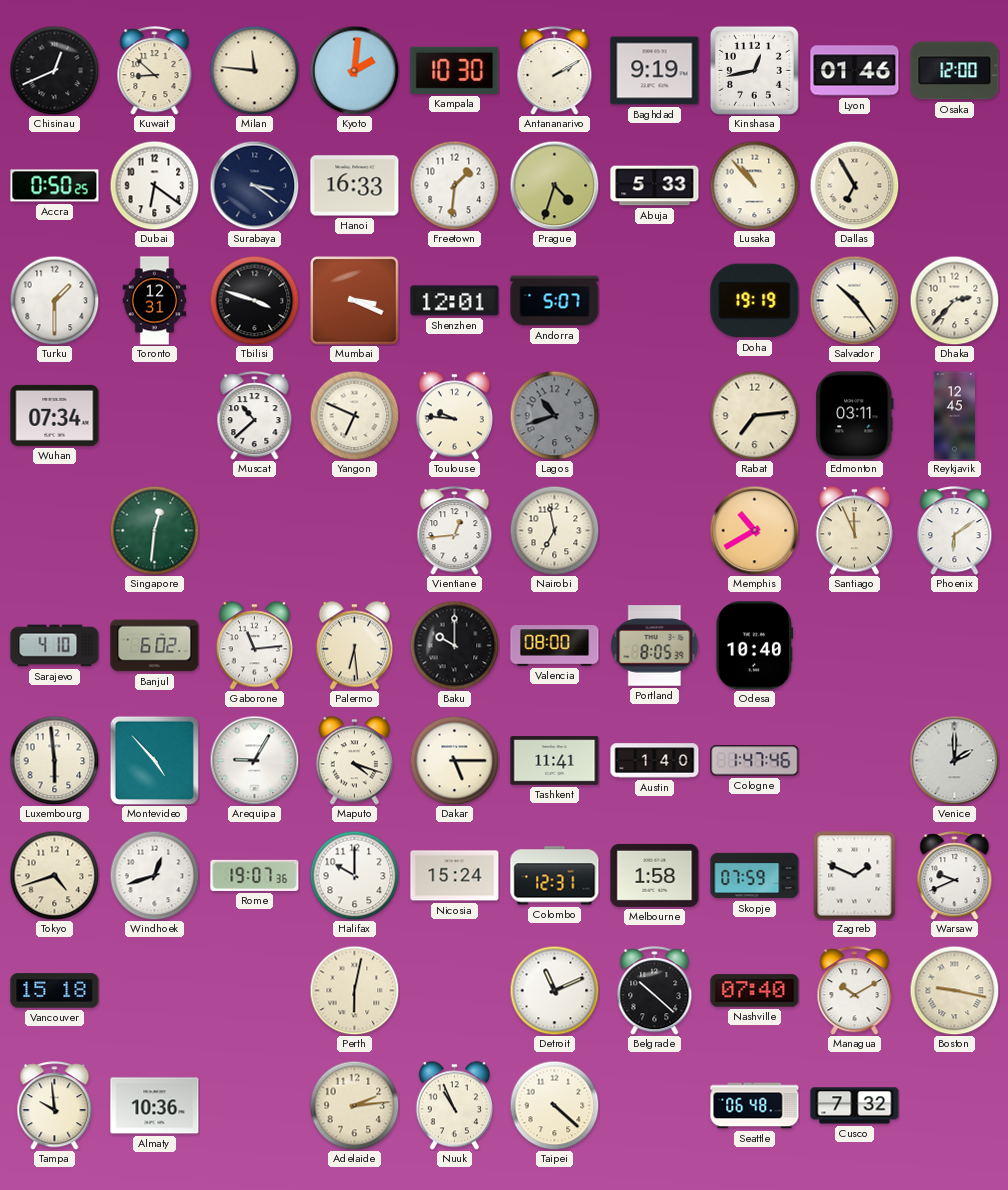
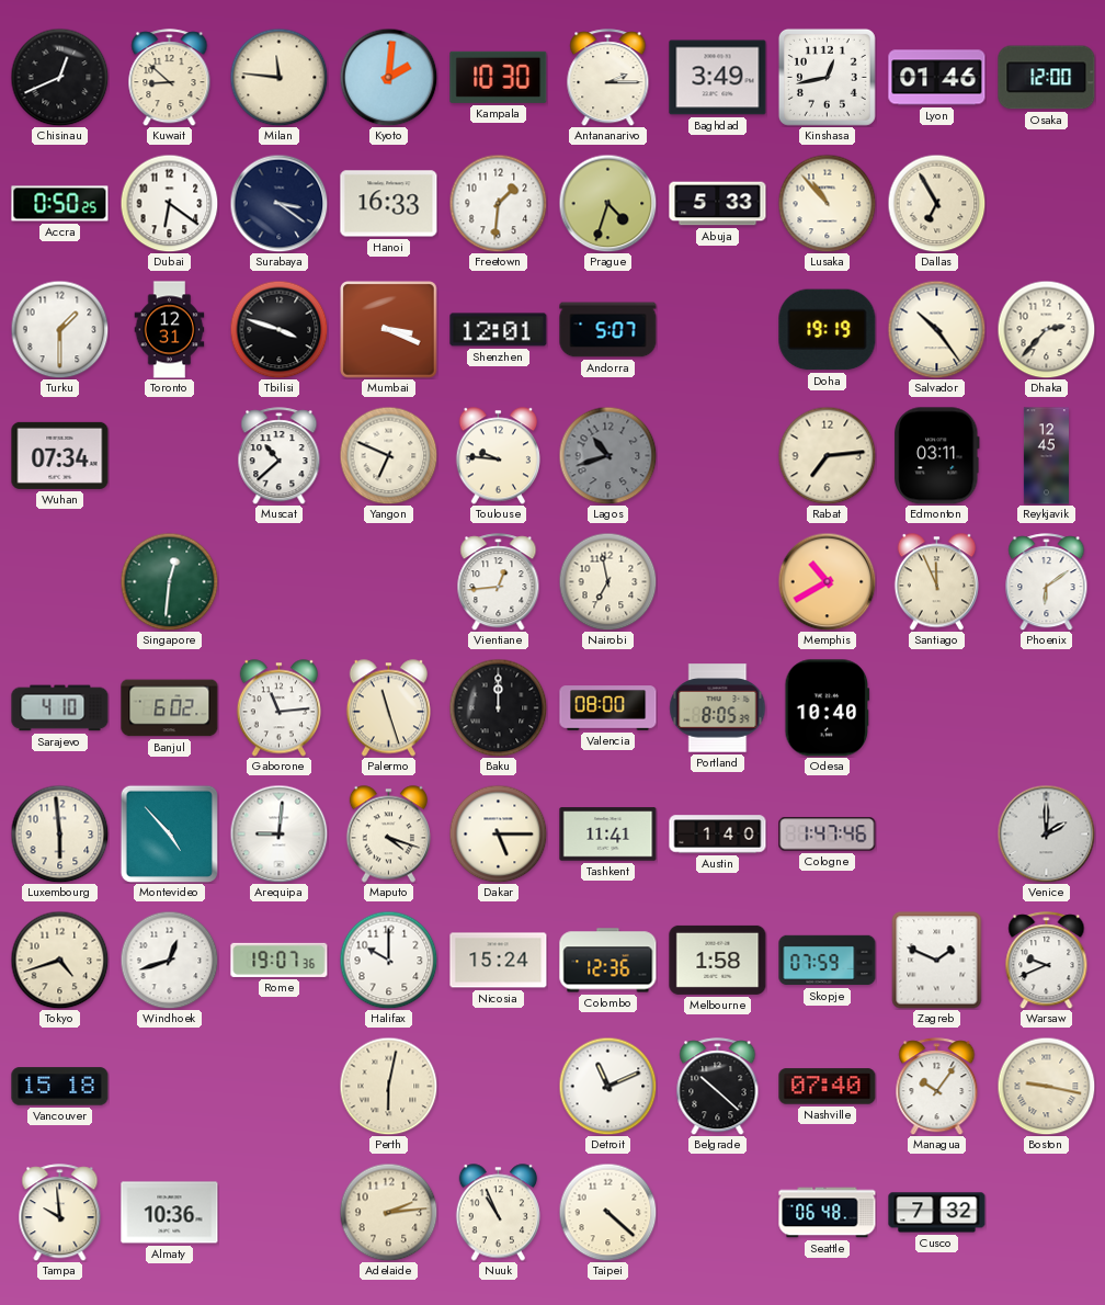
Antananarivo: 2:10 -> 2:15
Baghdad: 9:19 -> 3:49
Palermo: 6:29 -> 11:27
Baku: 10:00 -> 12:00
Arequipa: 9:05 -> 9:01
Colombo: 12:31 -> 12:36
Managua: 10:10 -> 10:06
